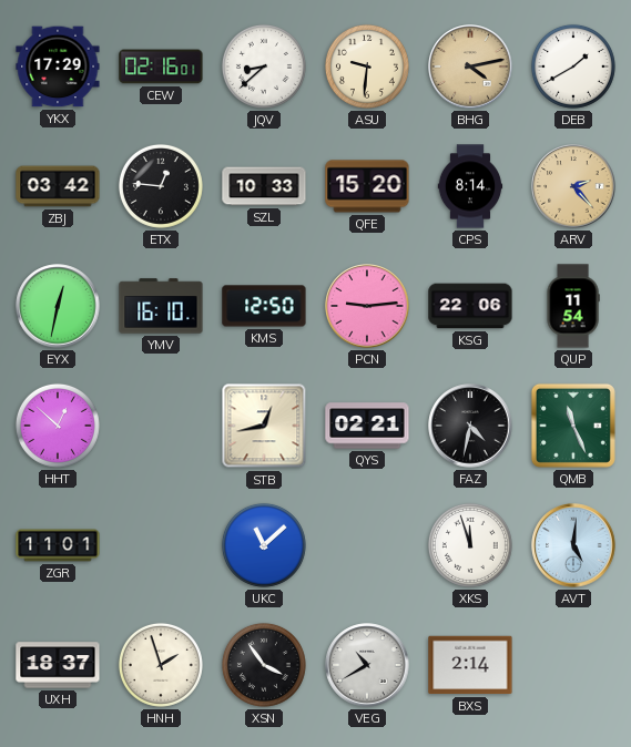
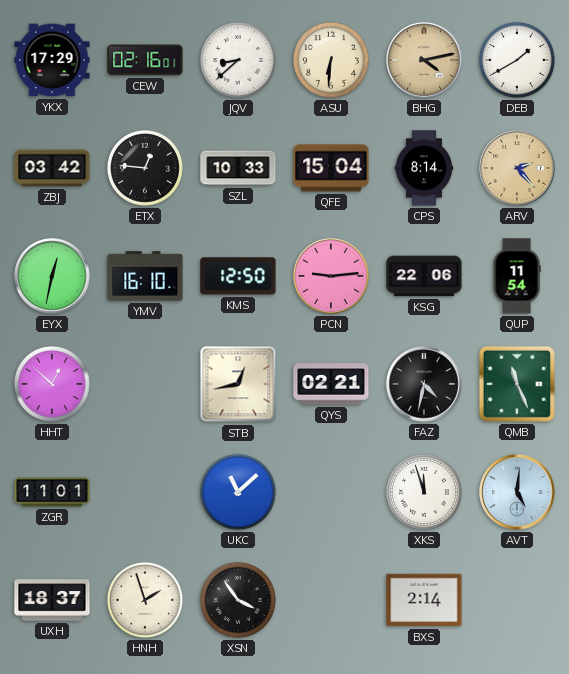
ASU: 9:31 -> 6:31
QFE: 15:20 -> 15:04
VEG: 10:40 -> none
